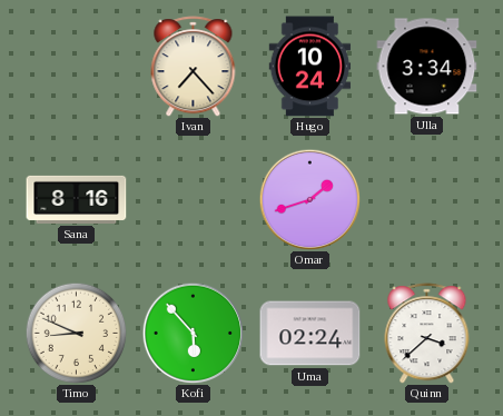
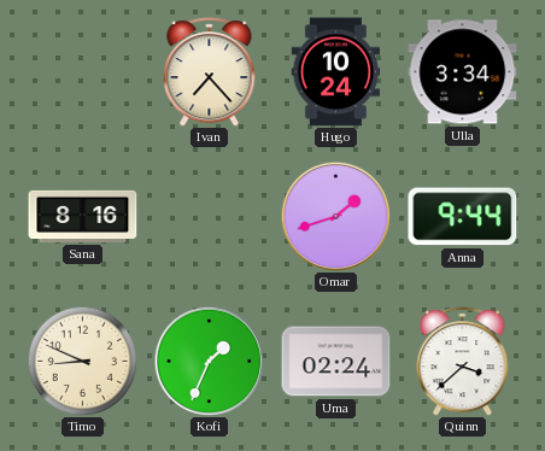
Anna: none -> 9:44
Kofi: 5:53 -> 1:34
